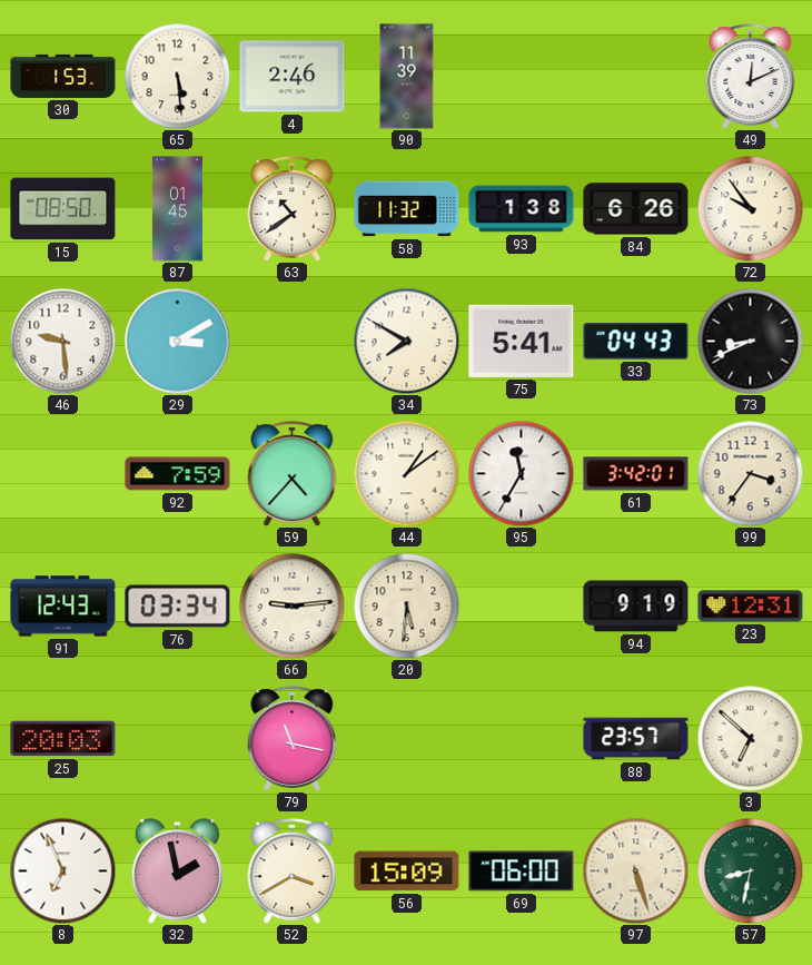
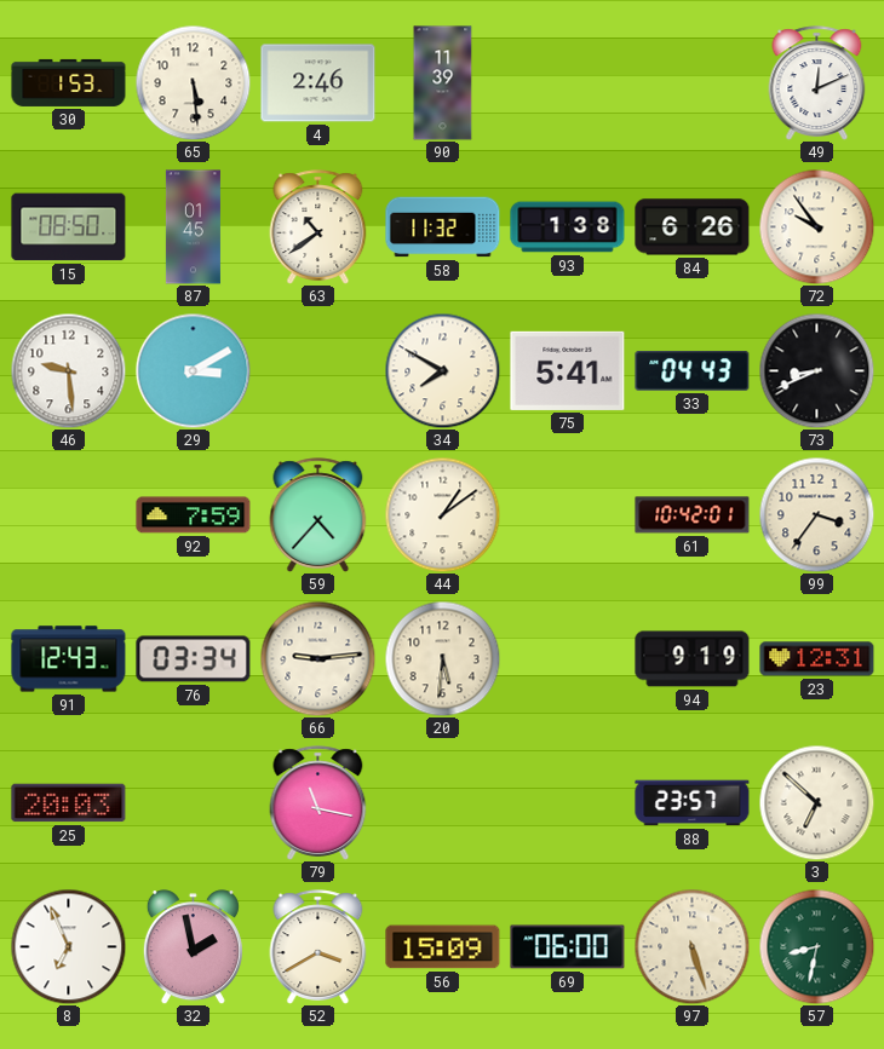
95: 11:35 -> none
61: 3:42 -> 10:42
